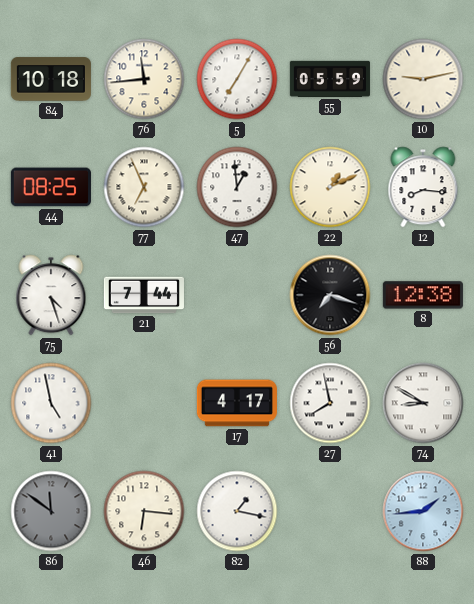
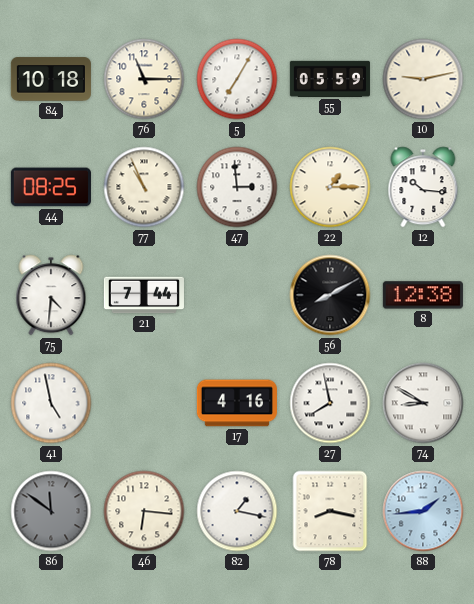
76: 11:44 -> 11:15
77: 6:56 -> 10:56
47: 12:59 -> 2:59
22: 1:11 -> 1:15
12: 8:16 -> 10:16
75: 4:27 -> 4:31
56: 7:18 -> 8:10
17: 4:17 -> 4:16
78: none -> 8:17
